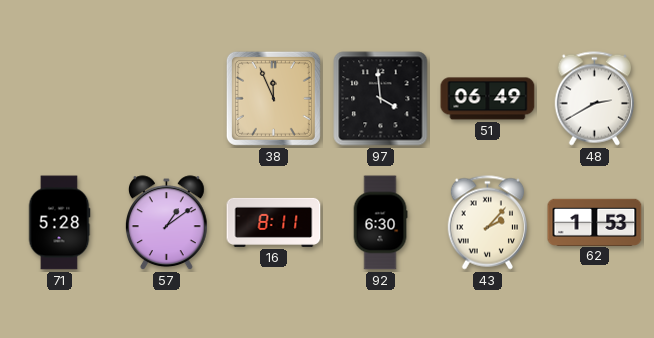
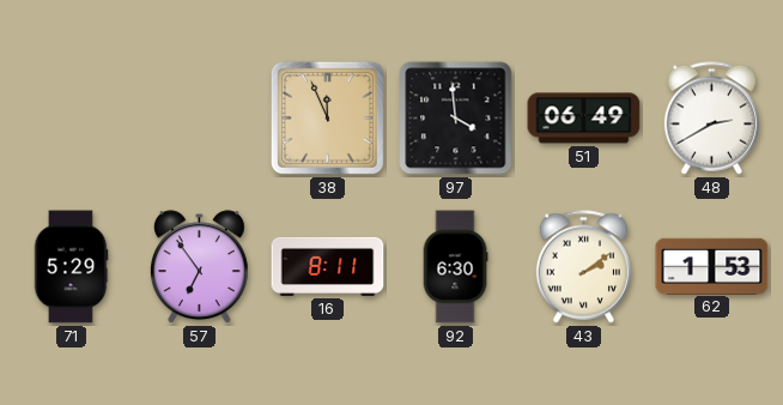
71: 5:28 -> 5:29
57: 1:09 -> 6:54
43: 2:07 -> 2:09
